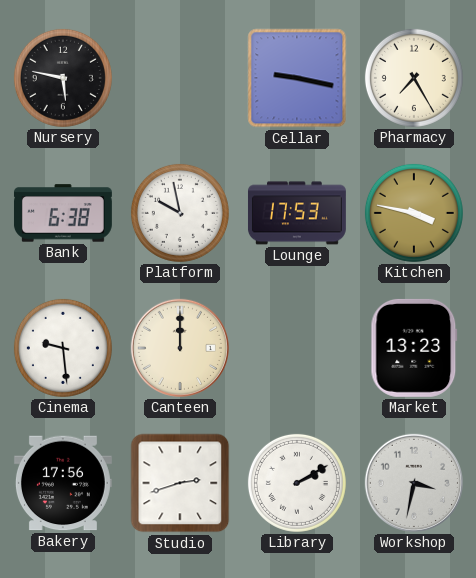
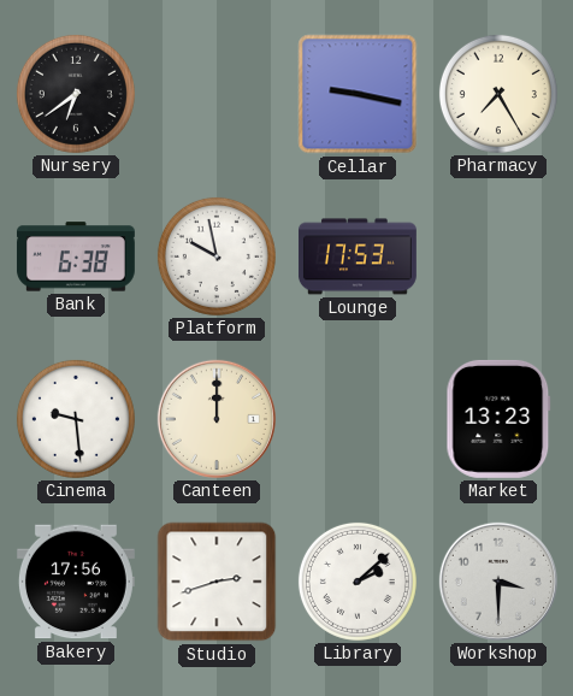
Nursery: 5:47 -> 6:39
Kitchen: 3:47 -> none
Library: 2:10 -> 2:08
Workshop: 3:32 -> 3:30
